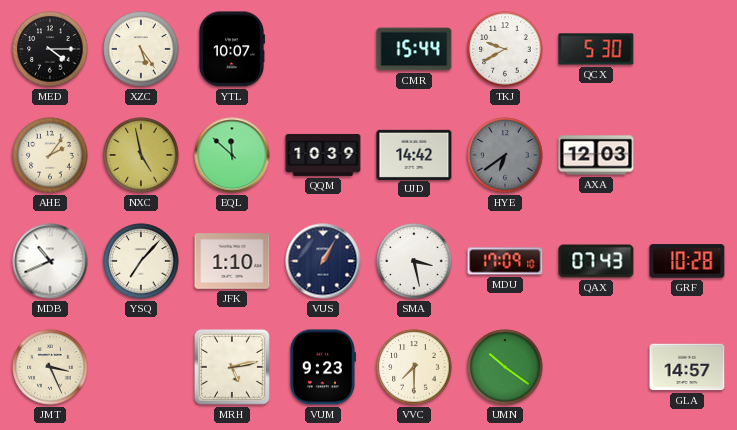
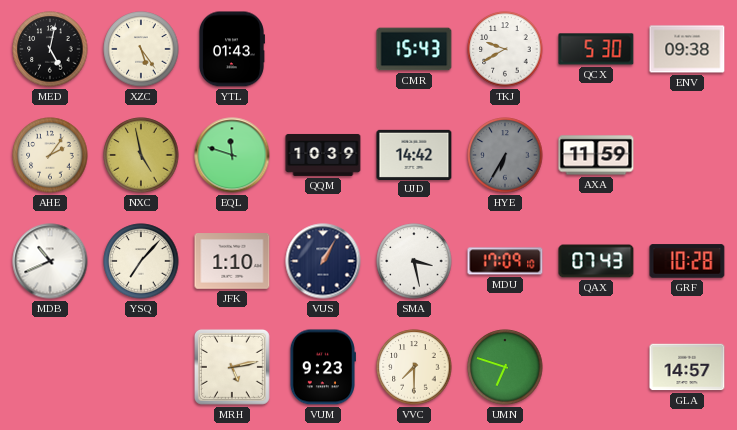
MED: 4:15 -> 5:02
YTL: 10:07 -> 01:43
CMR: 15:44 -> 15:43
ENV: none -> 09:38
EQL: 11:52 -> 11:48
HYE: 6:39 -> 6:35
AXA: 12:03 -> 11:59
JMT: 3:26 -> none
UMN: 10:21 -> 6:48
